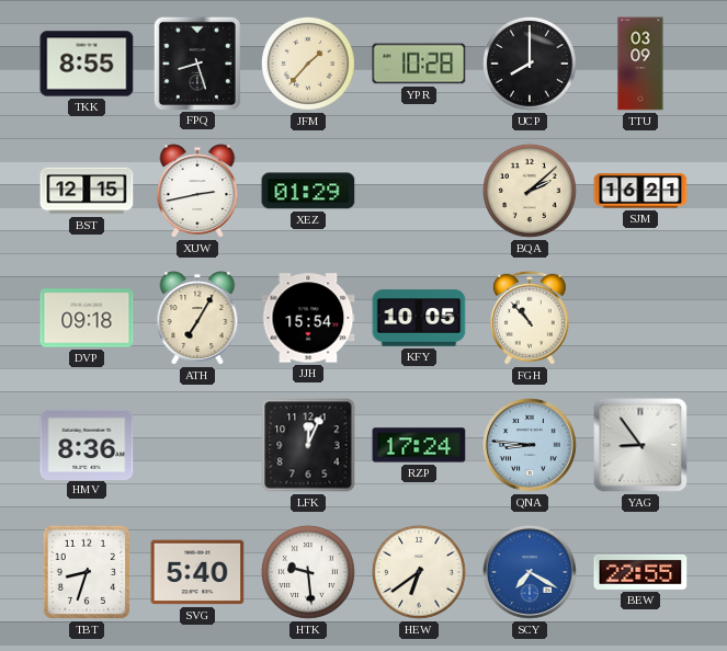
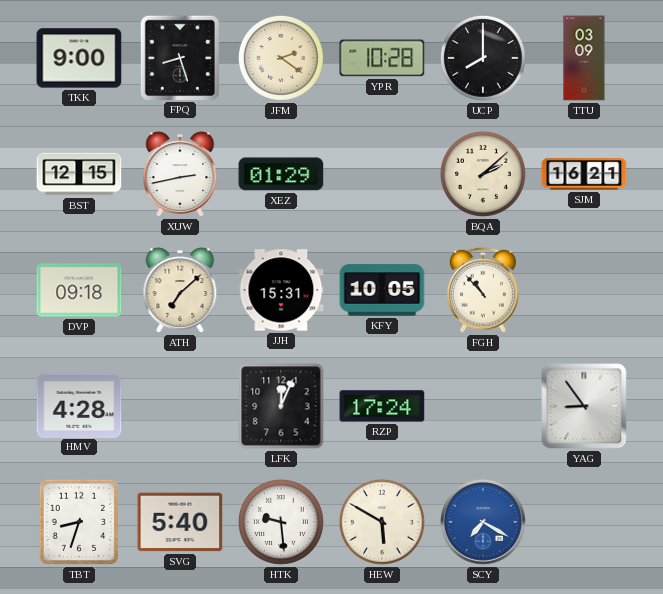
TKK: 8:55 -> 9:00
JFM: 1:37 -> 2:21
ATH: 7:05 -> 7:08
JJH: 15:54 -> 15:31
HMV: 8:36 -> 4:28
QNA: 8:46 -> none
HEW: 6:39 -> 5:50
BEW: 22:55 -> none
